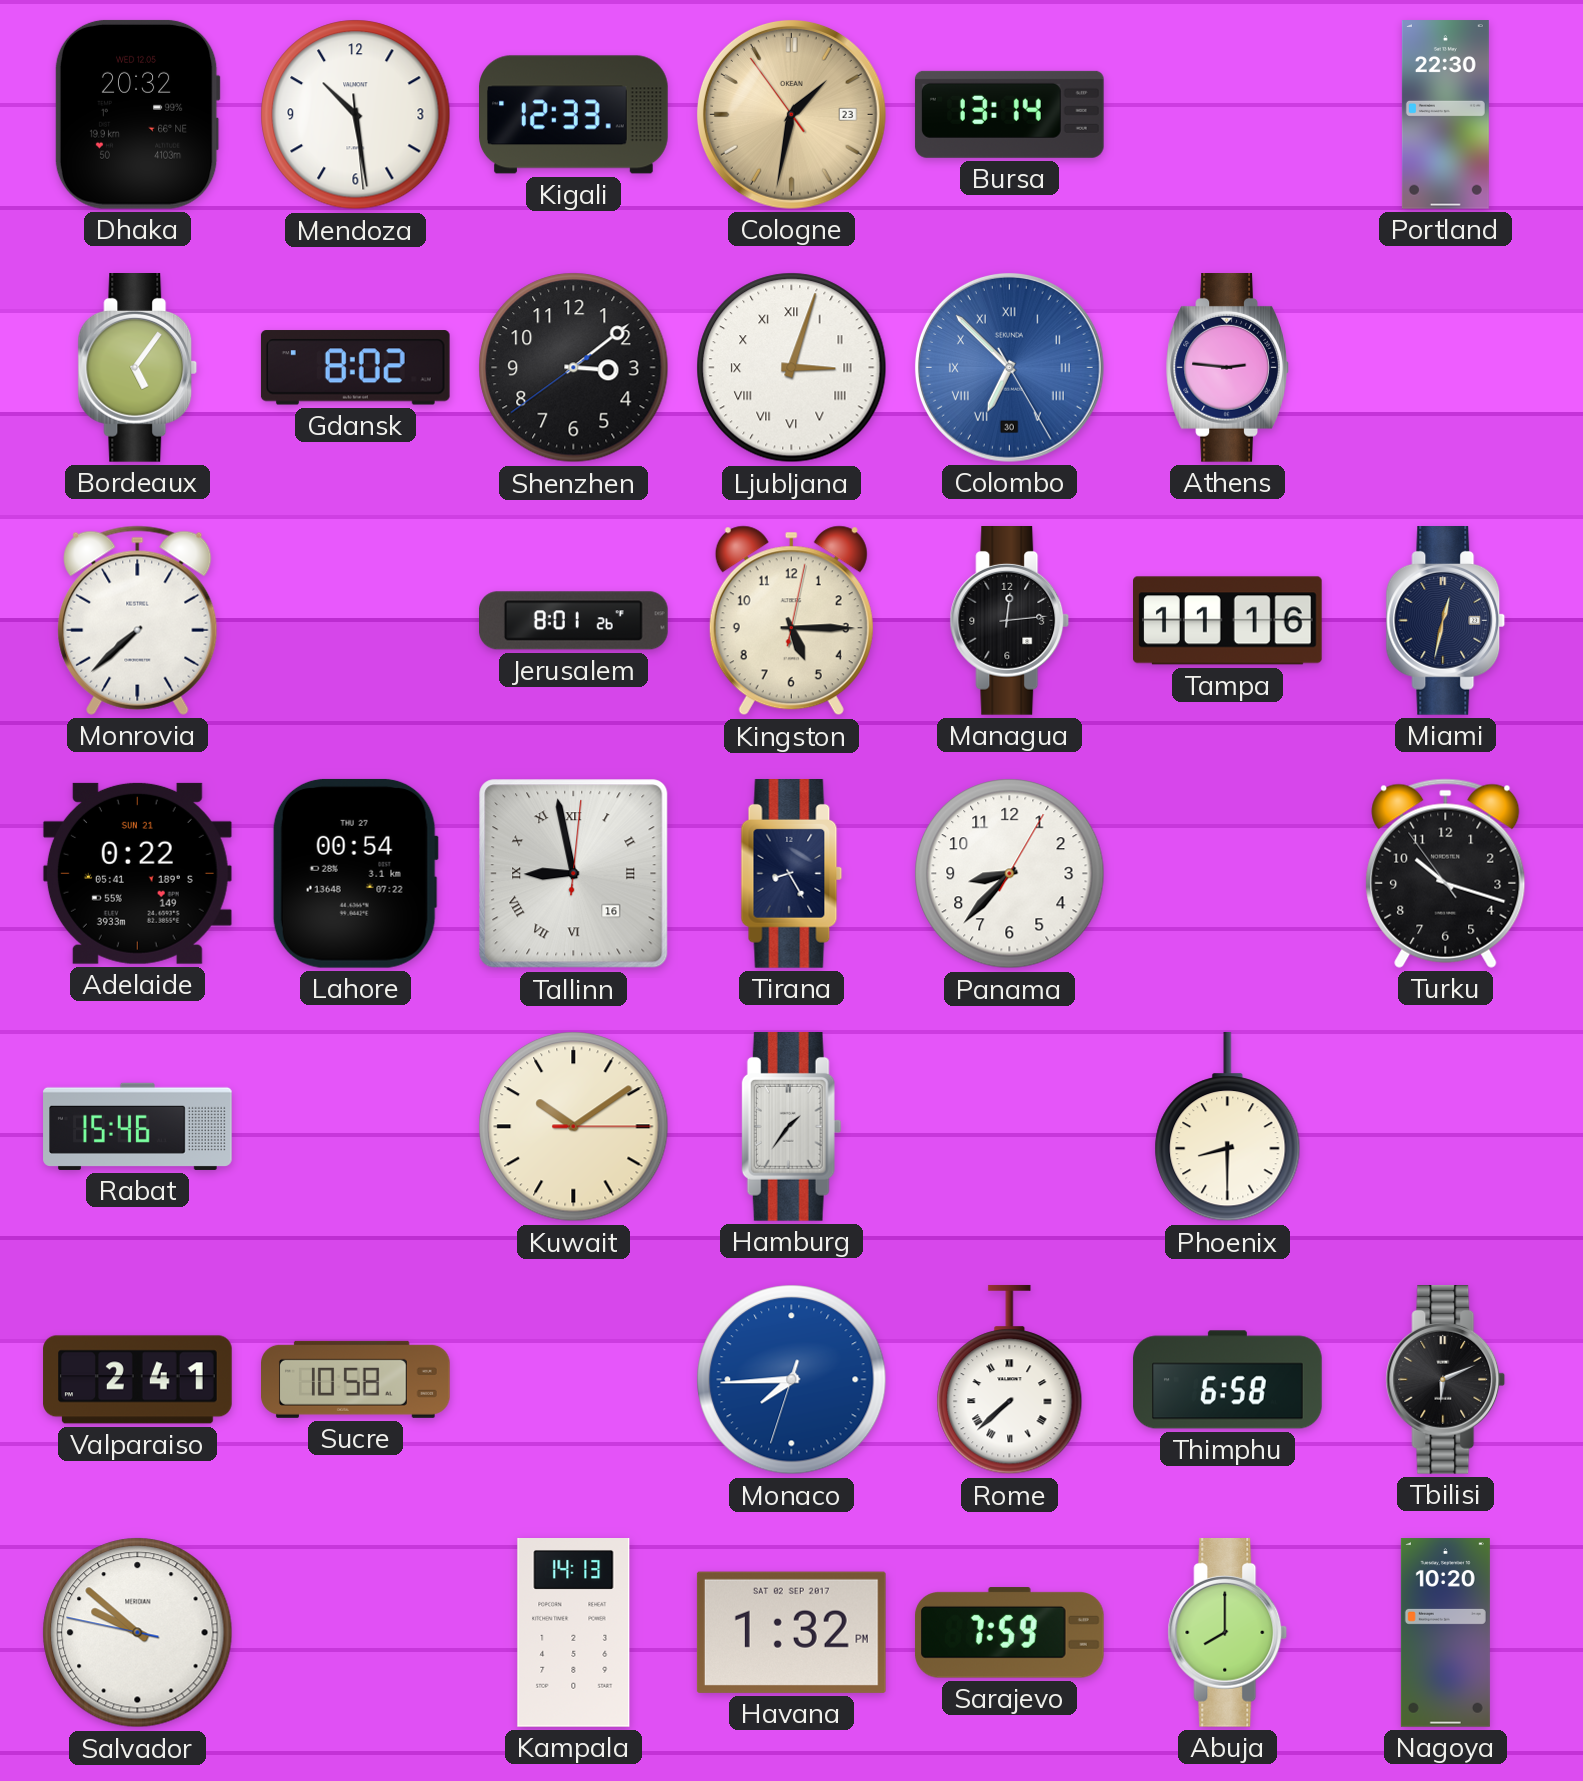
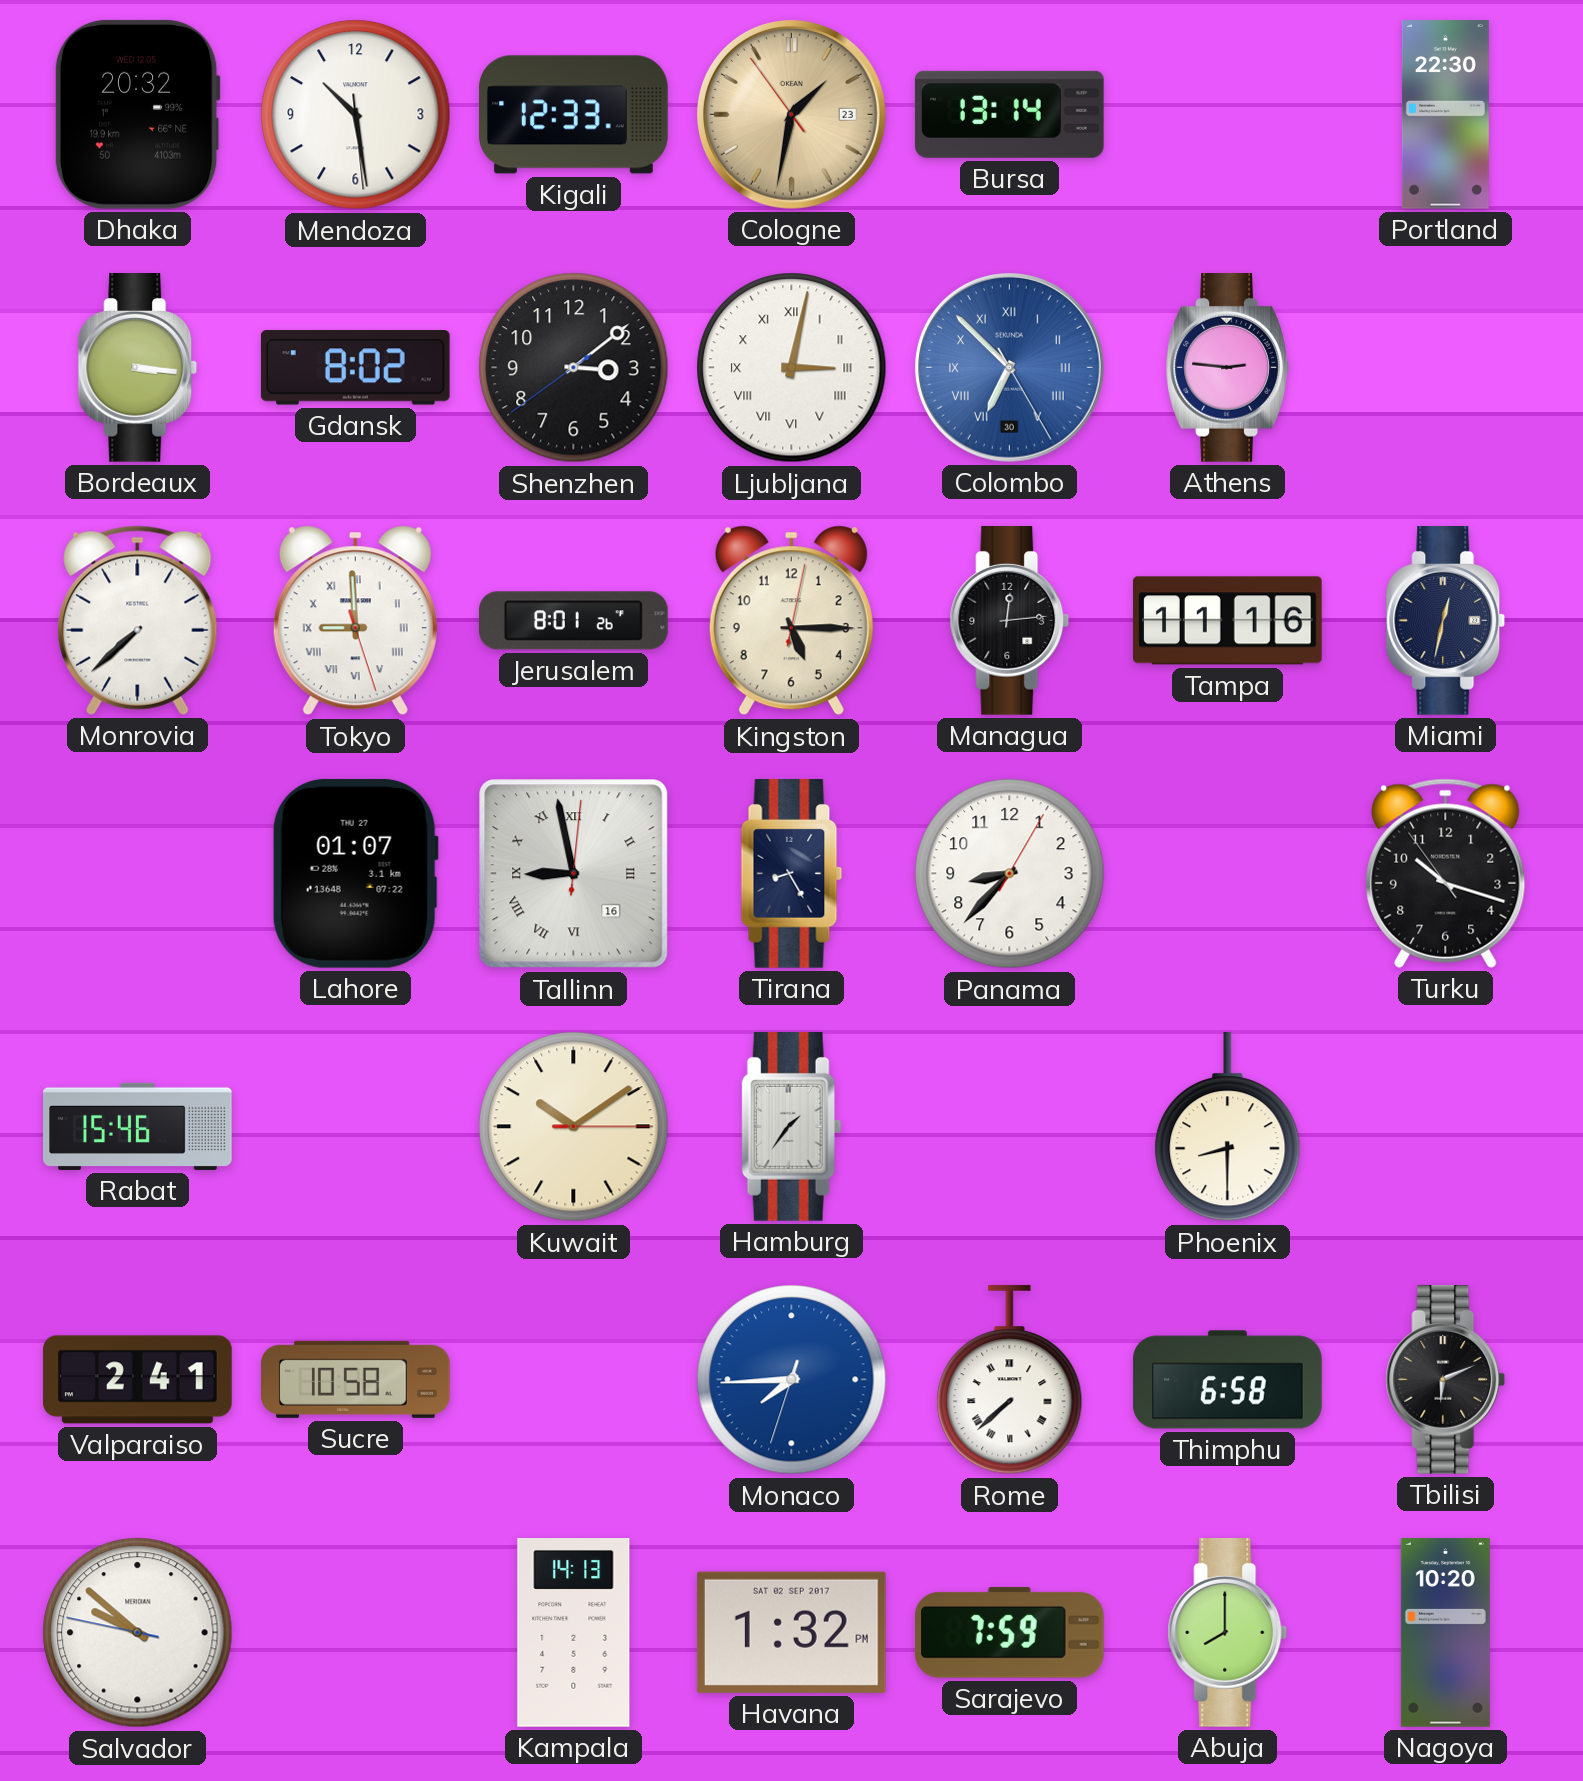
Bordeaux: 5:06 -> 3:16
Ljubljana: 3:03 -> 3:02
Tokyo: none -> 8:59
Adelaide: 0:22 -> none
Lahore: 00:54 -> 01:07
